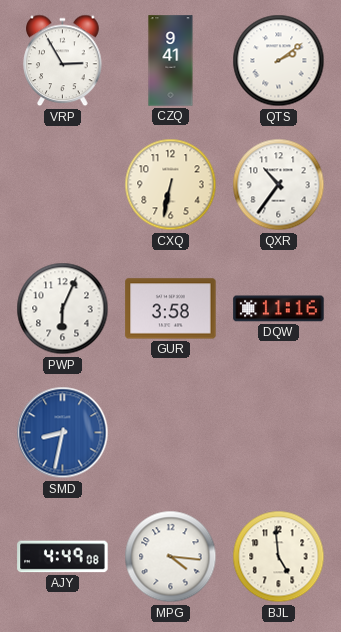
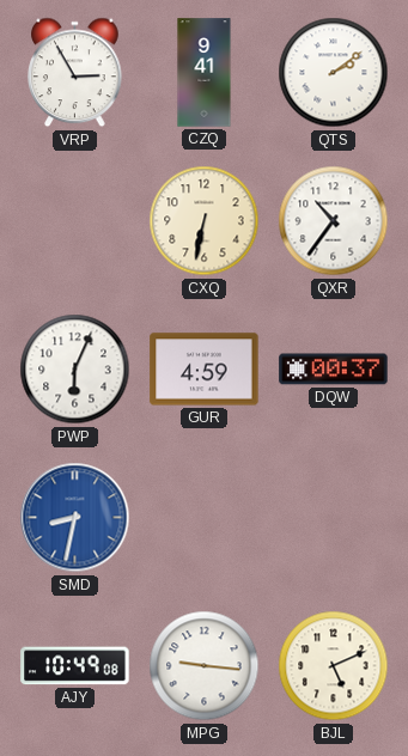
GUR: 3:58 -> 4:59
DQW: 11:16 -> 00:37
AJY: 4:49 -> 10:49
MPG: 4:16 -> 9:16
BJL: 4:59 -> 5:11
